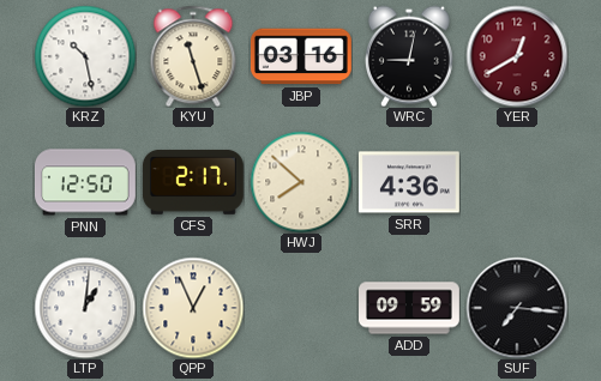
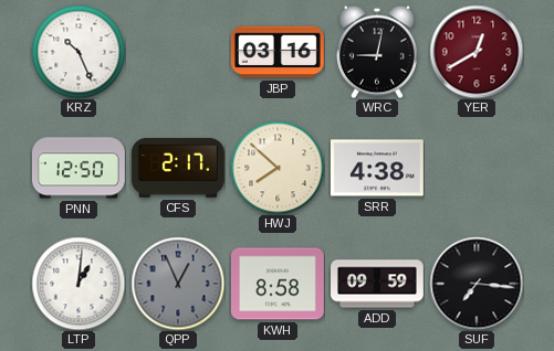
KRZ: 10:28 -> 10:26
KYU: 11:27 -> none
SRR: 4:36 -> 4:38
QPP dial: cream -> grey
KWH: none -> 8:58
